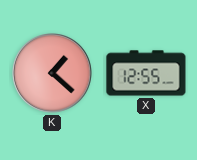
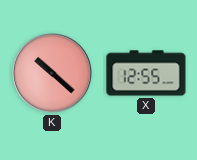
K: 1:22 -> 10:22
